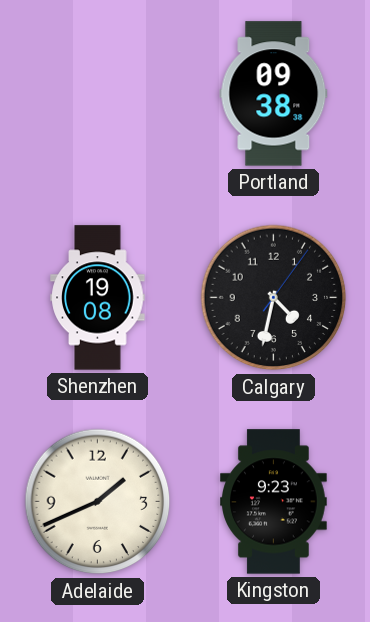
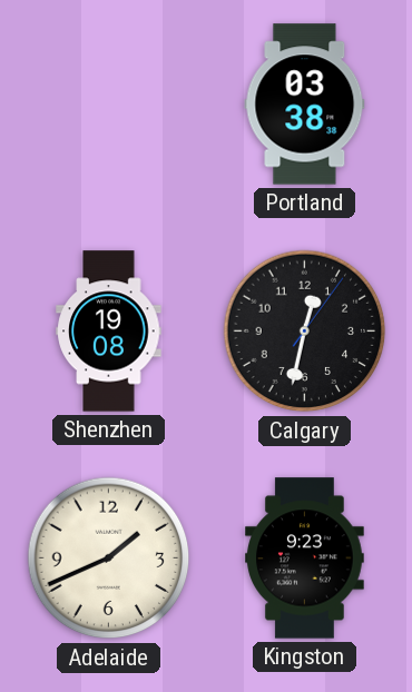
Portland: 09:38 -> 03:38
Calgary: 4:32 -> 12:32
